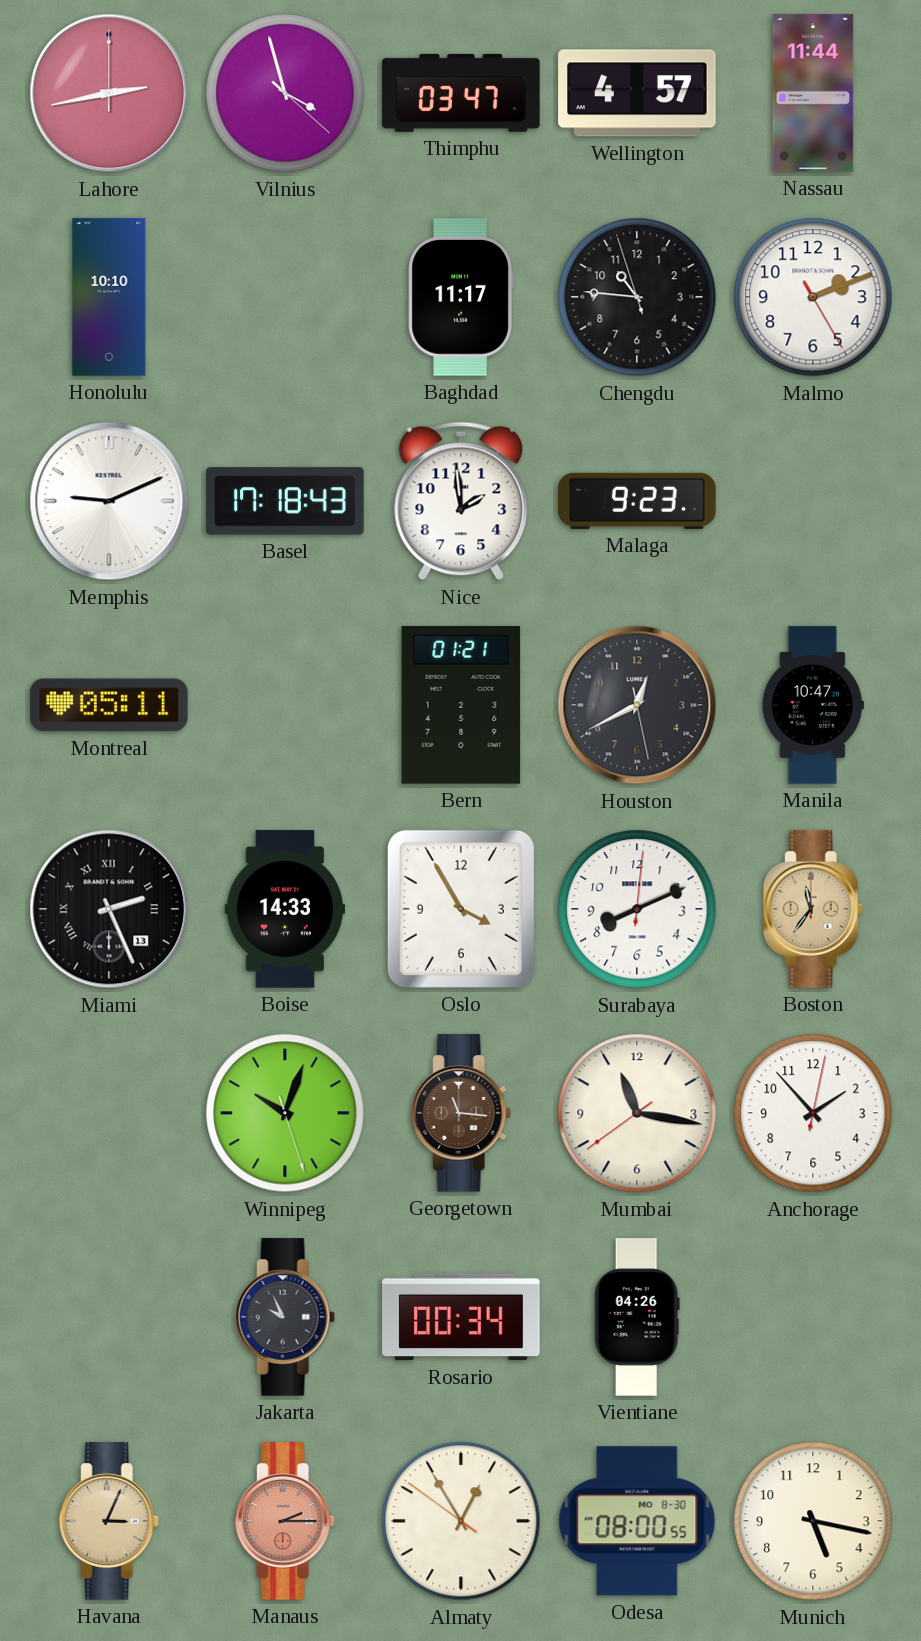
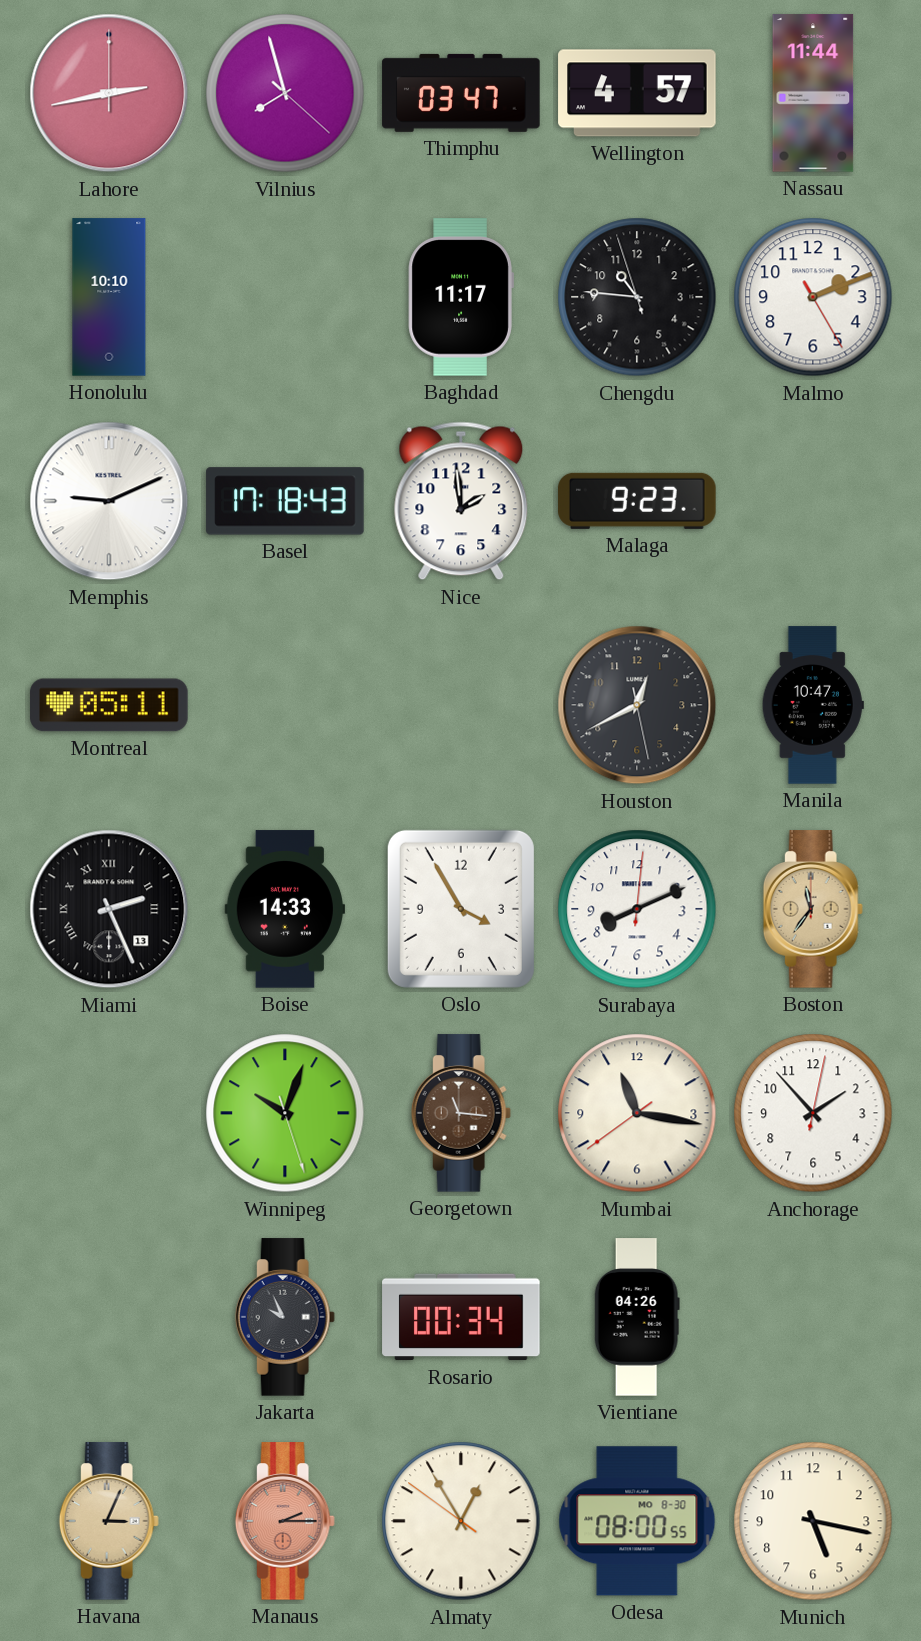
Vilnius: 3:57 -> 7:57
Bern: 01:21 -> none
